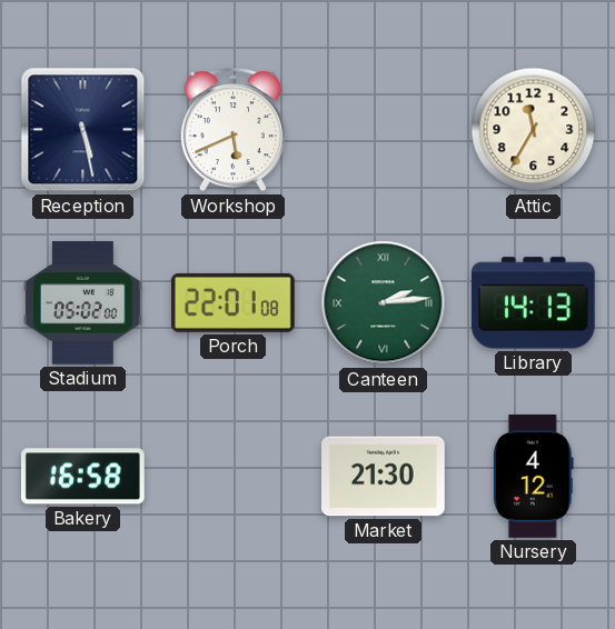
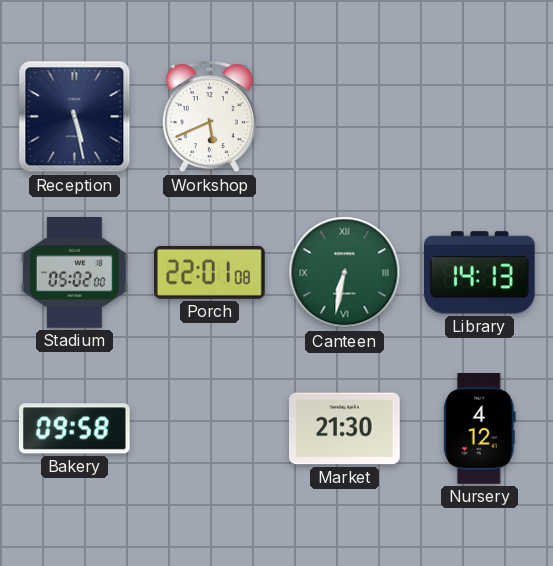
Attic: 11:35 -> none
Canteen: 2:14 -> 6:32
Bakery: 16:58 -> 09:58
